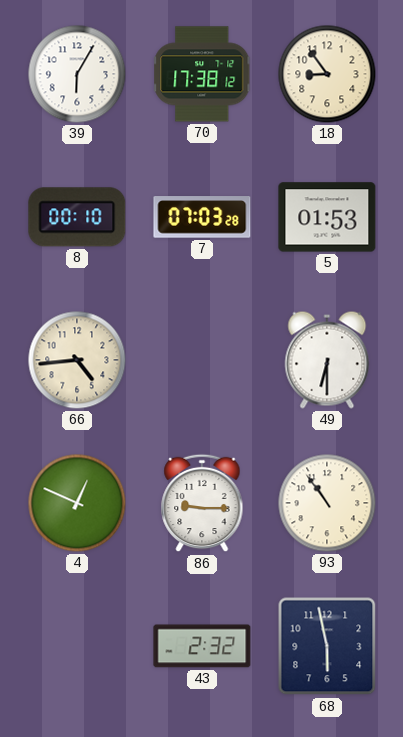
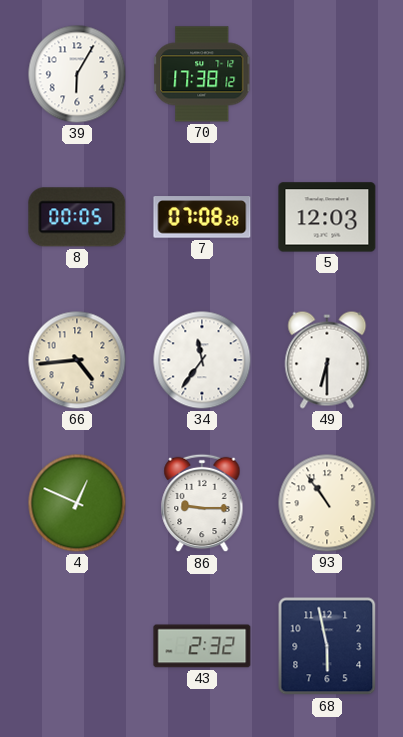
18: 8:54 -> none
8: 00:10 -> 00:05
7: 07:03 -> 07:08
5: 01:53 -> 12:03
34: none -> 11:36
